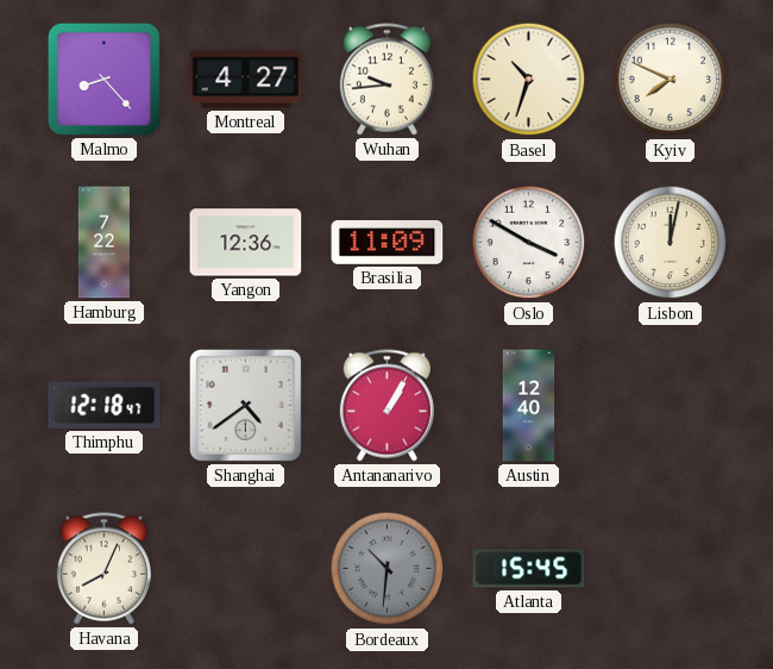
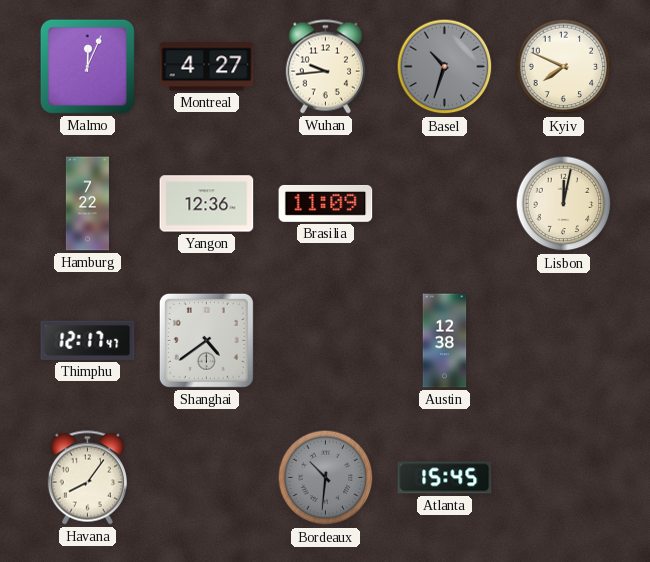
Malmo: 8:23 -> 12:04
Basel dial: cream -> grey
Oslo: 3:50 -> none
Thimphu: 12:18 -> 12:17
Antananarivo: 1:05 -> none
Austin: 12:40 -> 12:38
Havana: 8:04 -> 8:06
